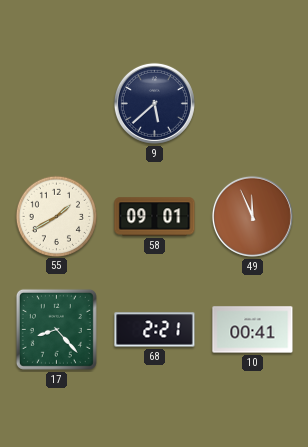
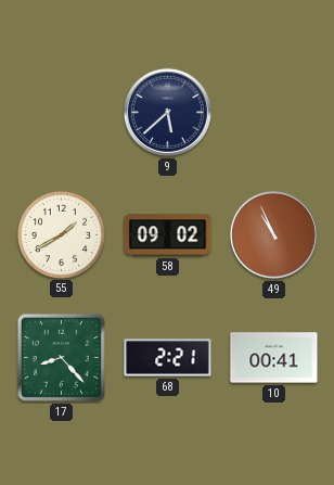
58: 09:01 -> 09:02
49: 11:56 -> 10:56
